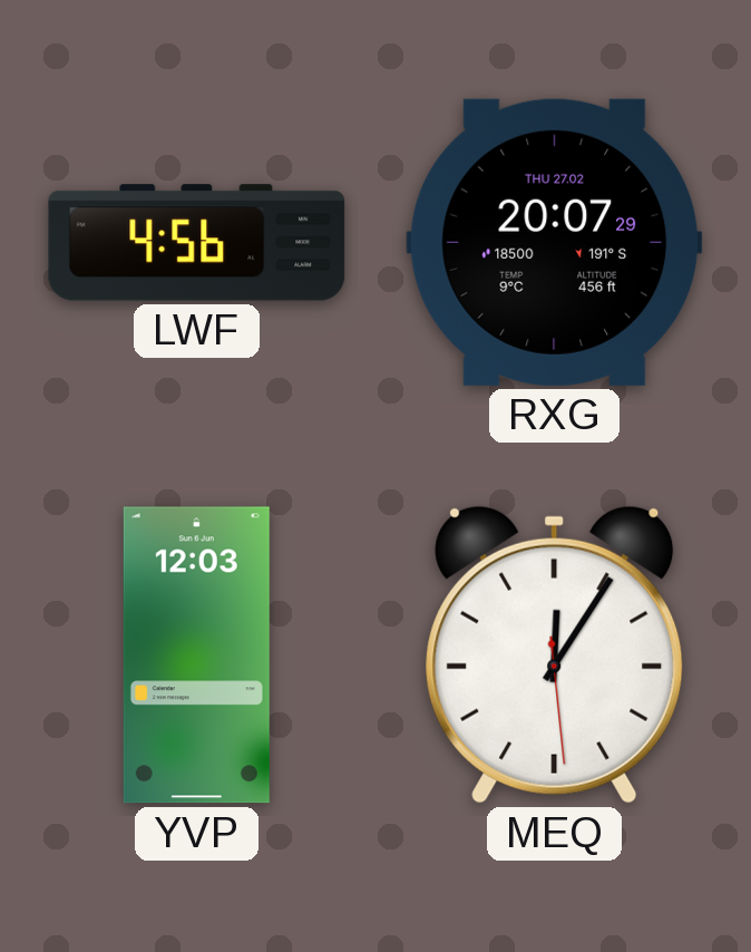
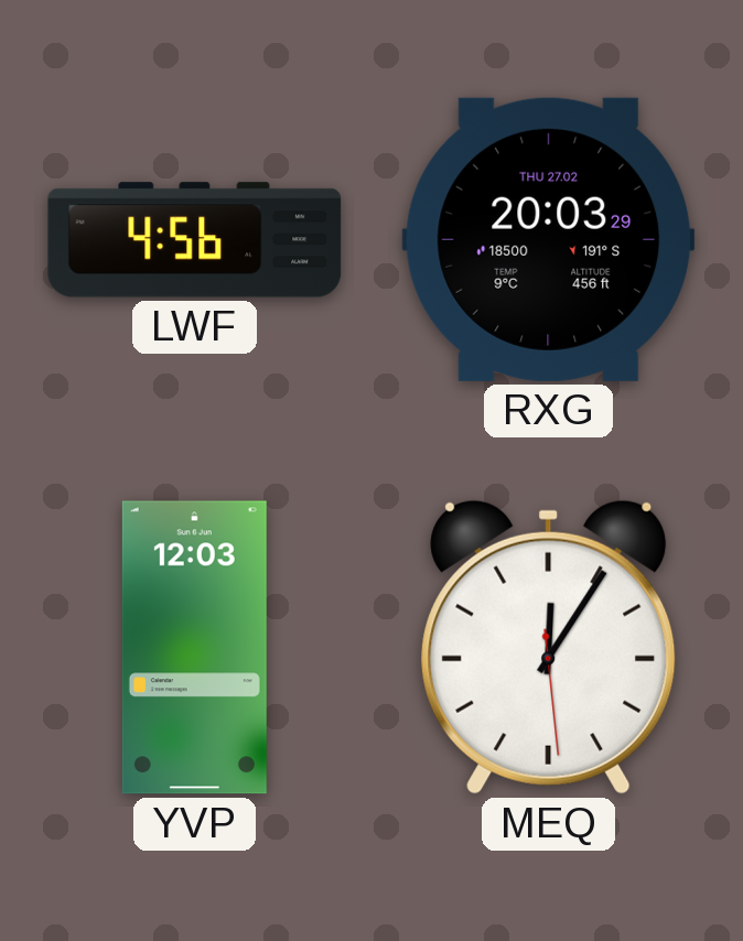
RXG: 20:07 -> 20:03
